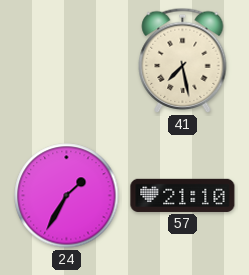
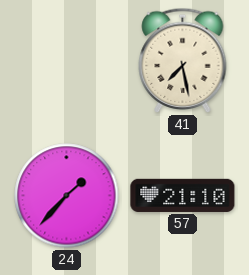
24: 1:35 -> 1:37
